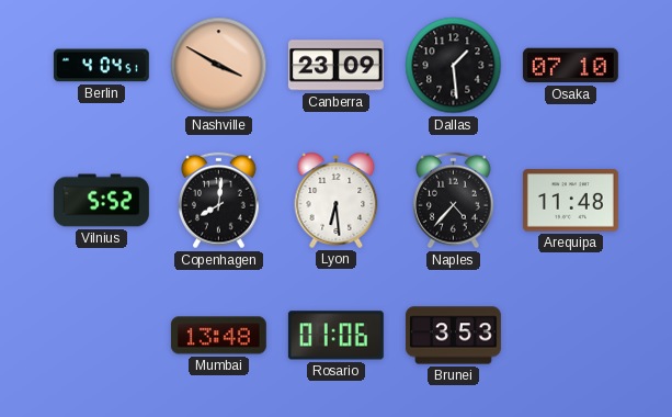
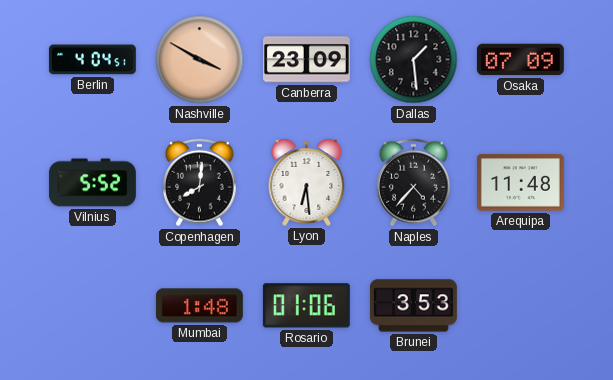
Osaka: 07:10 -> 07:09
Mumbai: 13:48 -> 1:48
